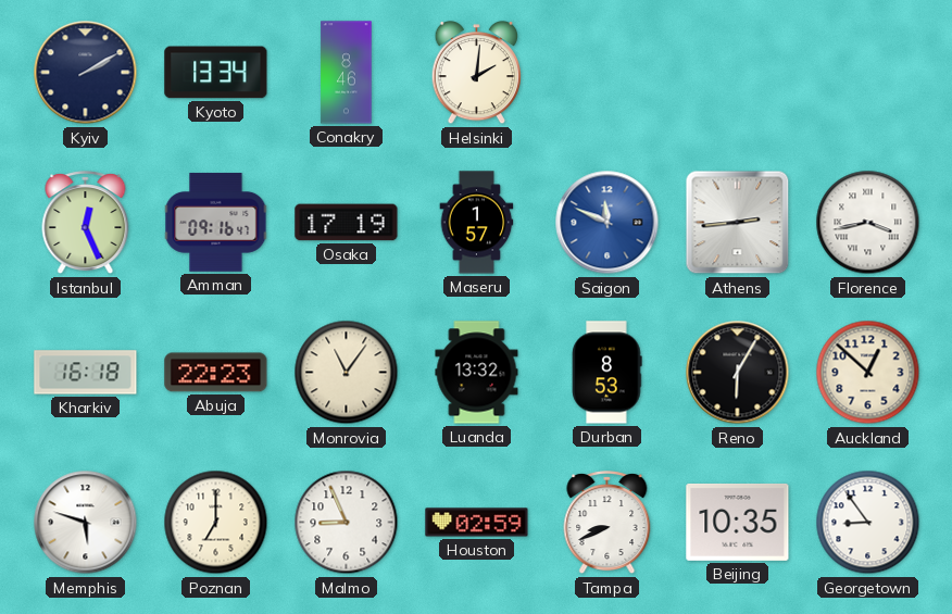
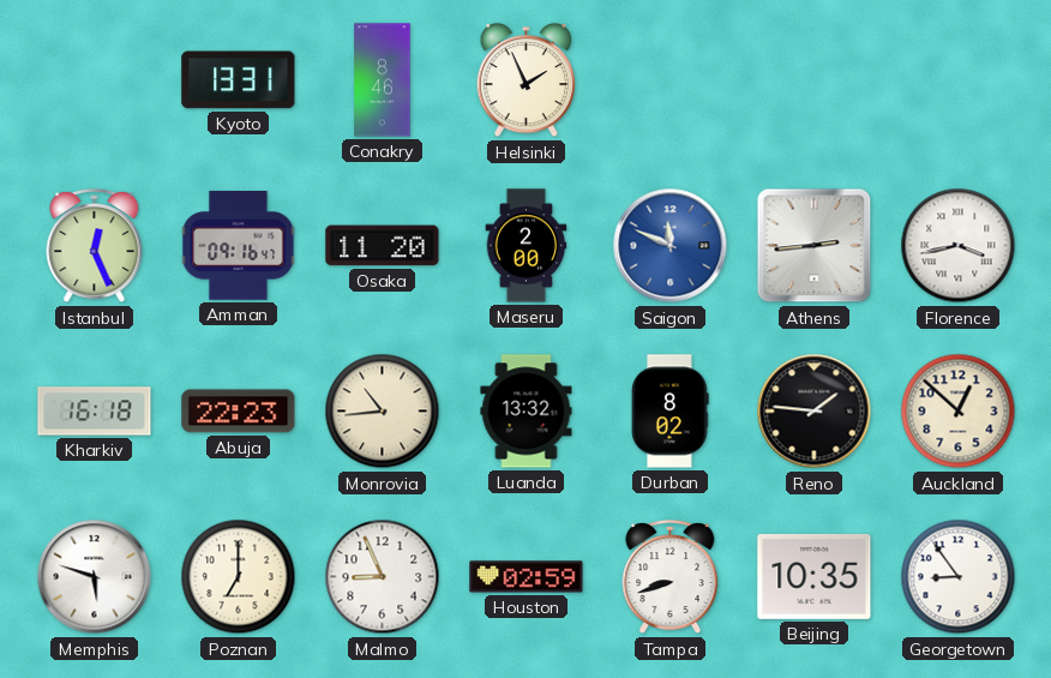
Kyiv: 2:10 -> none
Kyoto: 13:34 -> 13:31
Helsinki: 2:01 -> 1:56
Osaka: 17:19 -> 11:20
Maseru: 1:57 -> 2:00
Monrovia: 11:06 -> 10:44
Durban: 8:53 -> 8:02
Reno: 6:05 -> 1:46
Tampa: 8:41 -> 8:42
